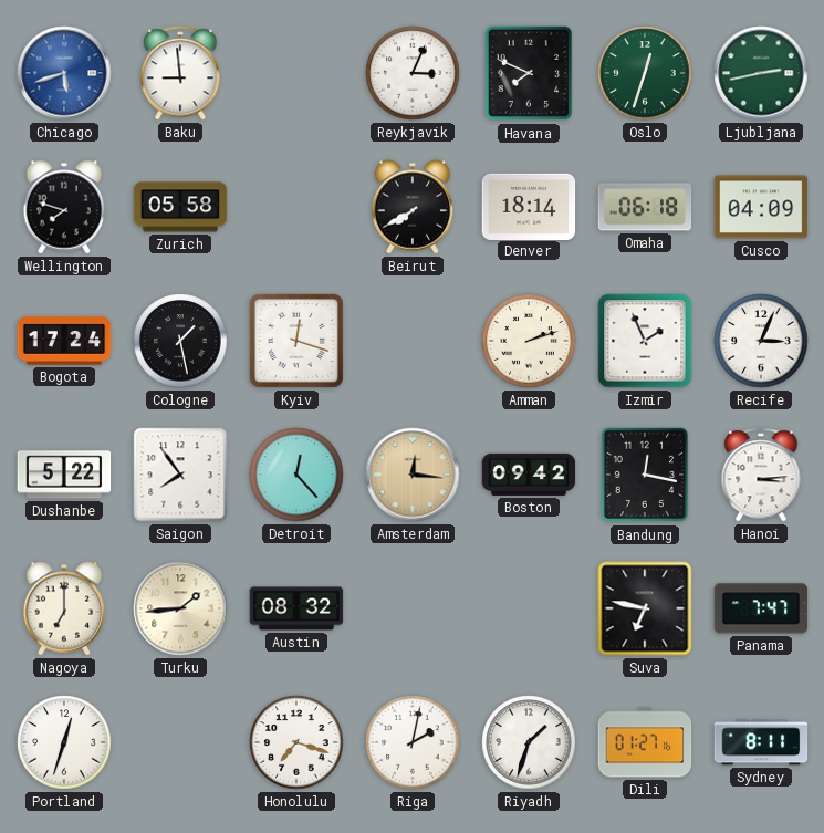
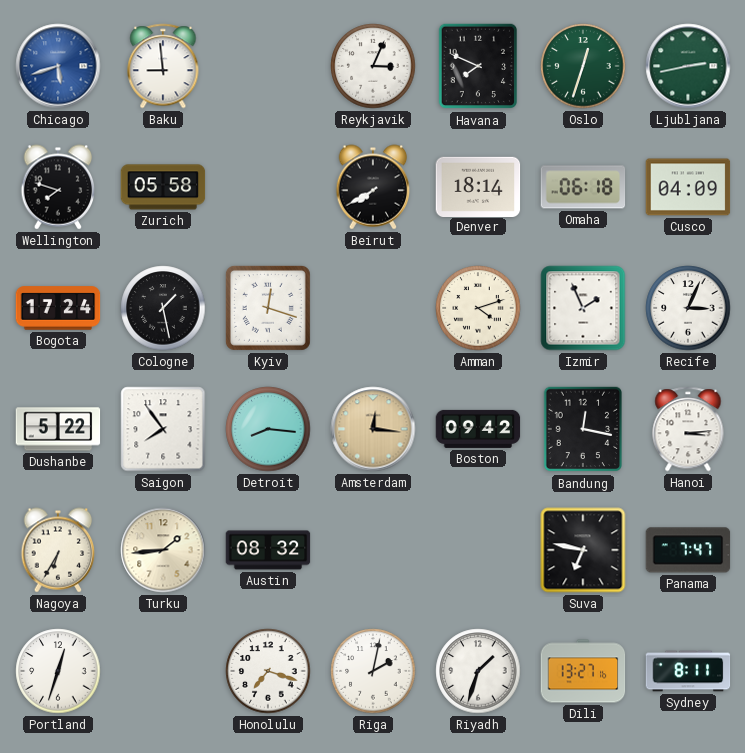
Amman: 2:12 -> 4:12
Detroit: 12:23 -> 8:16
Nagoya: 7:00 -> 6:35
Dili: 01:27 -> 13:27
